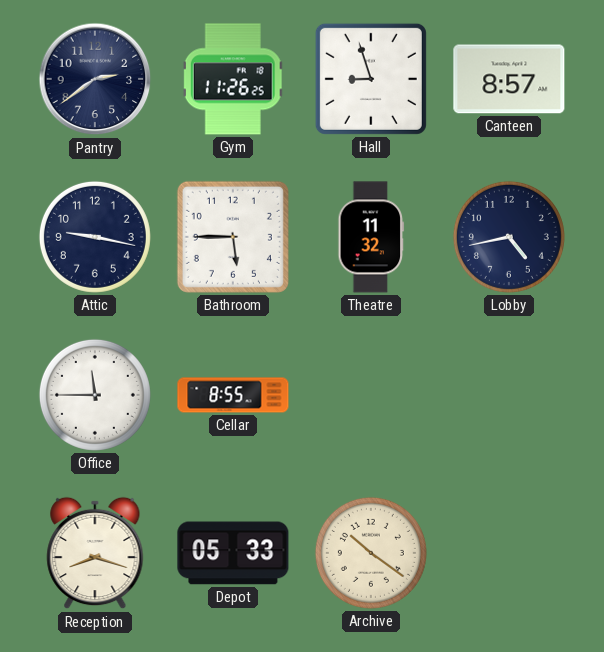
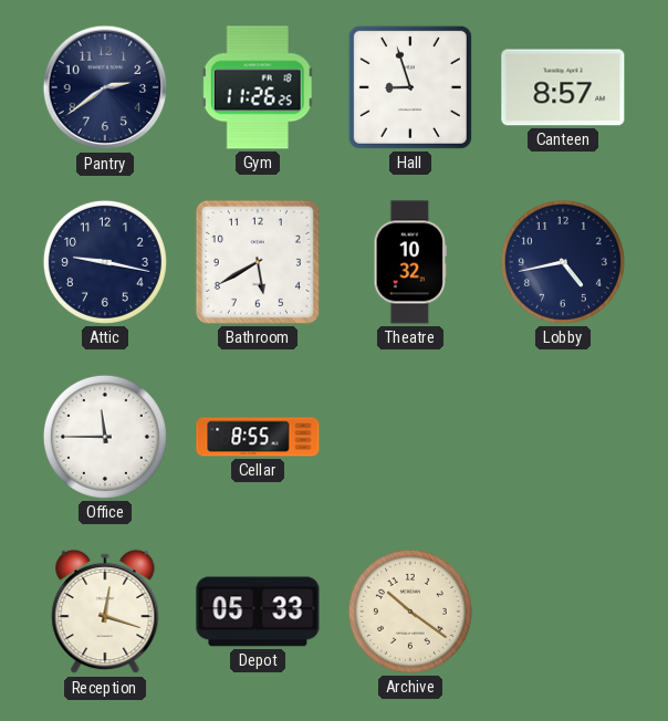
Bathroom: 5:45 -> 5:40
Theatre: 11:32 -> 10:32
Reception: 8:18 -> 12:18
